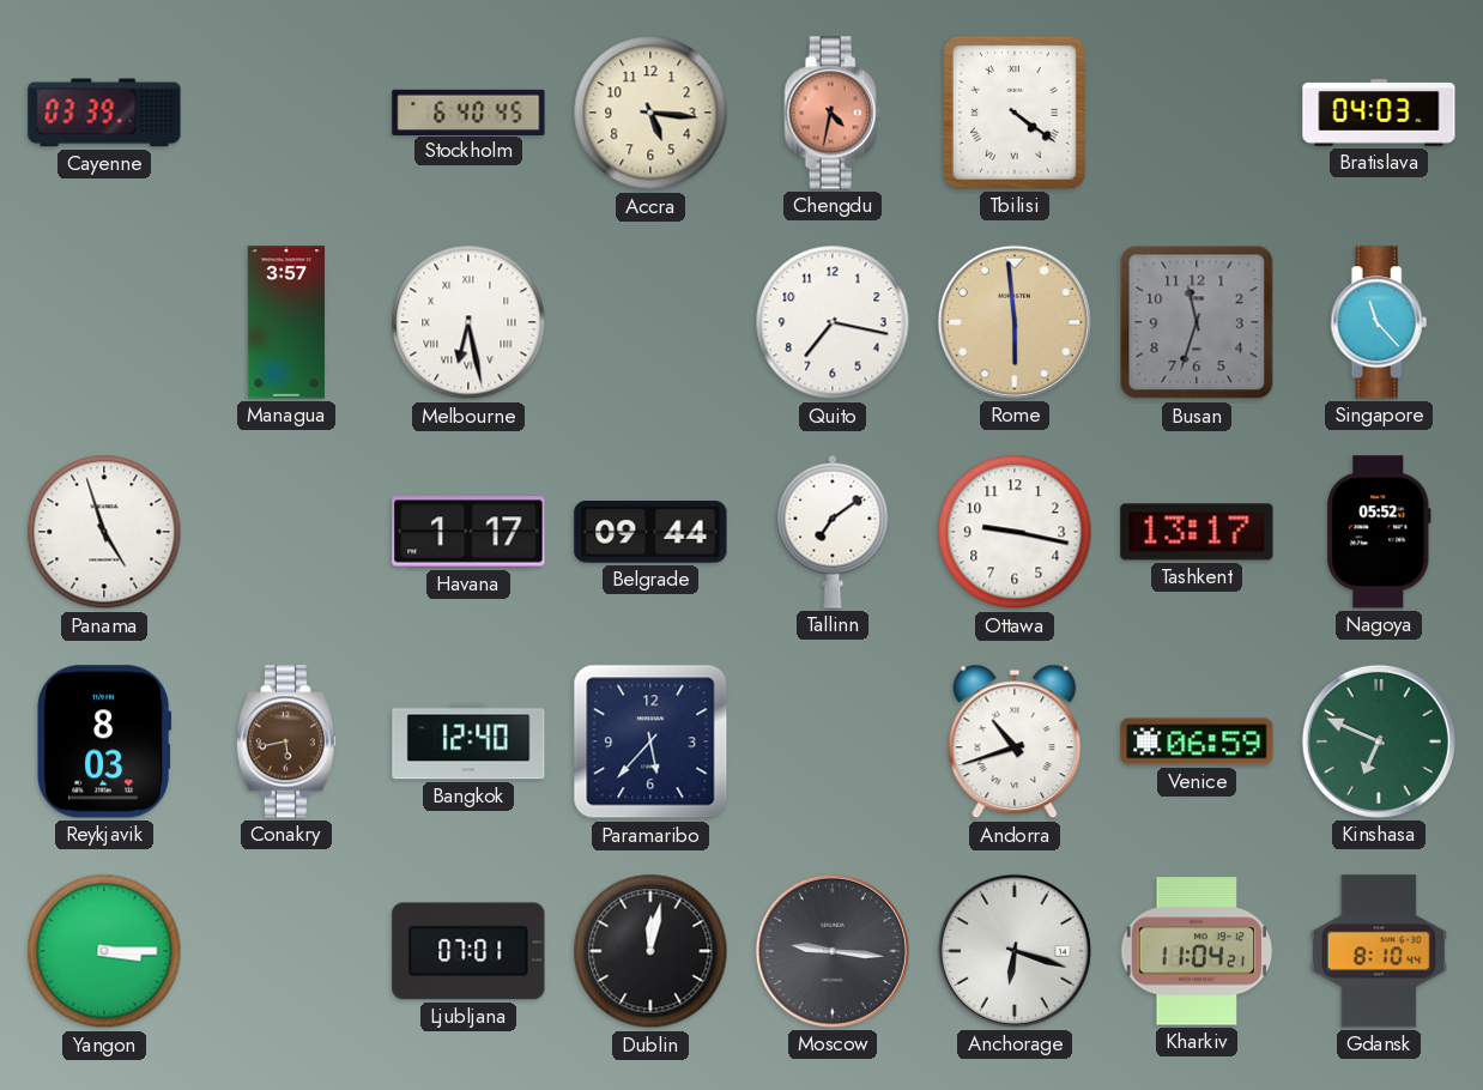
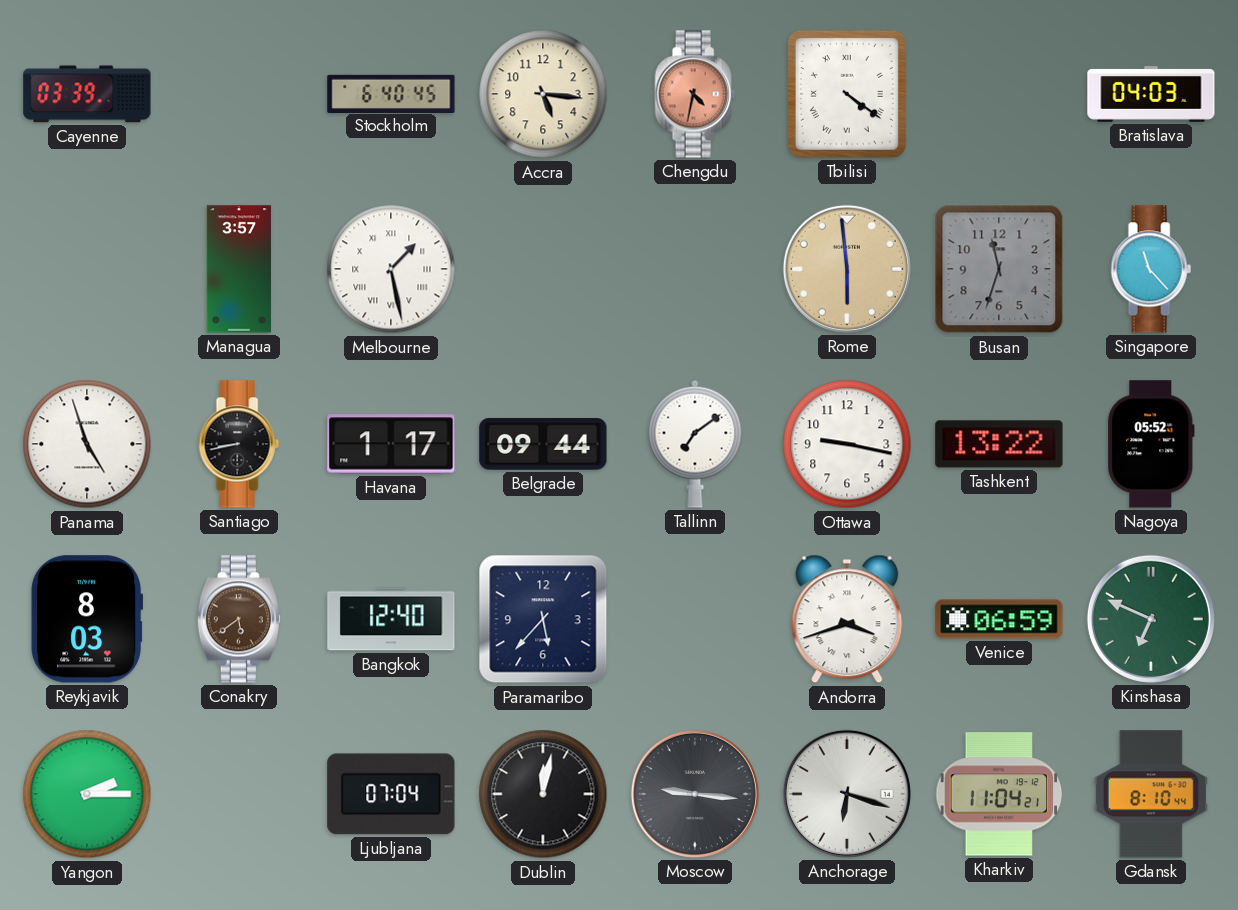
Melbourne: 6:28 -> 1:28
Quito: 7:17 -> none
Santiago: none -> 8:43
Tashkent: 13:17 -> 13:22
Conakry: 5:43 -> 5:39
Andorra: 10:42 -> 3:42
Yangon: 3:15 -> 2:15
Ljubljana: 07:01 -> 07:04
